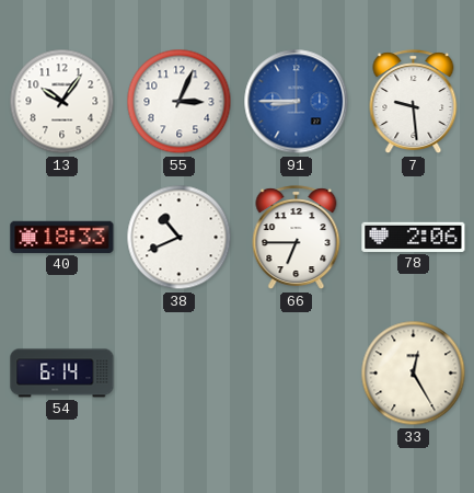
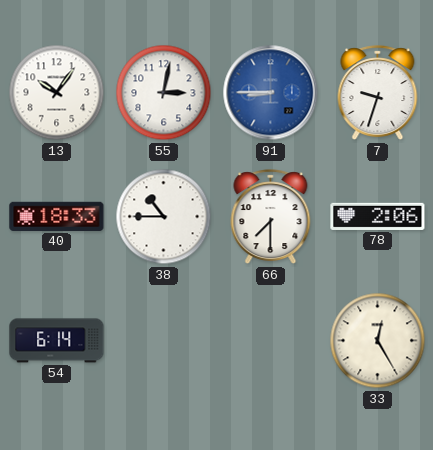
55: 3:04 -> 3:02
7: 9:29 -> 9:33
38: 10:41 -> 10:45
66: 6:45 -> 7:30
